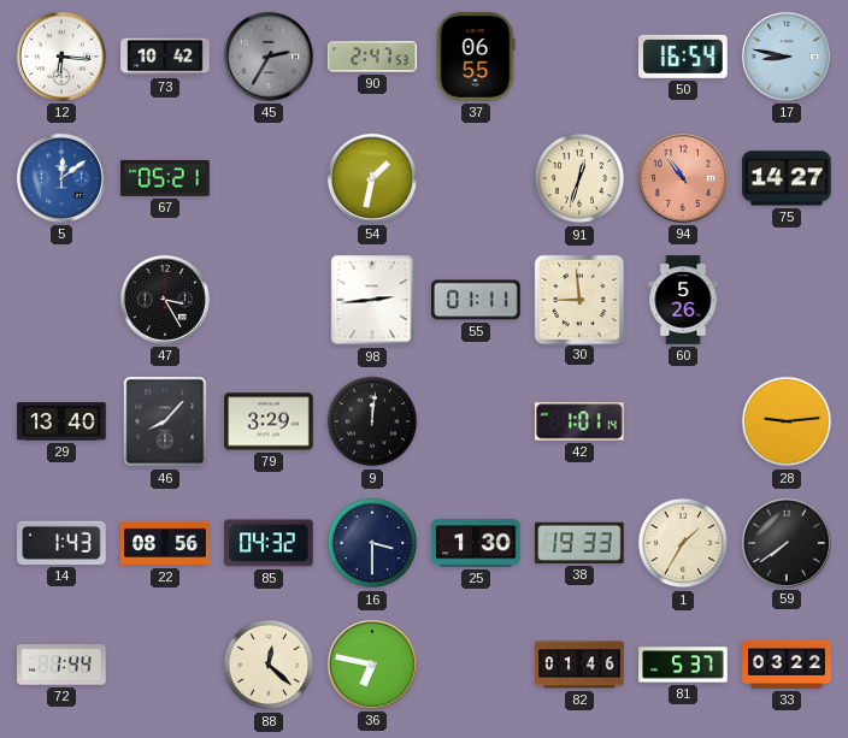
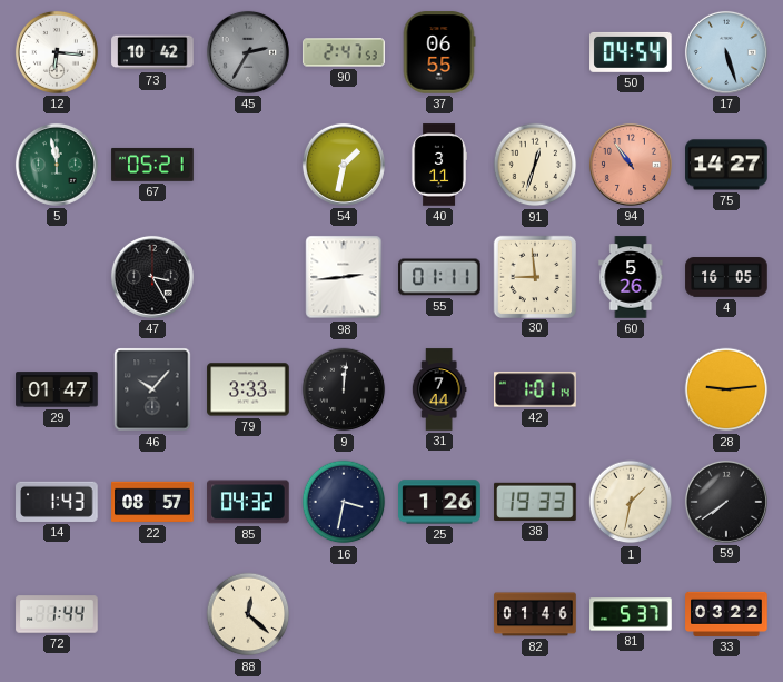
50: 16:54 -> 04:54
17: 8:47 -> 5:27
5: 12:09 -> 11:58
5 dial: blue -> green
40: none -> 3:11
4: none -> 16:05
29: 13:40 -> 01:47
46: 8:07 -> 10:07
79: 3:29 -> 3:33
31: none -> 7:44
22: 08:56 -> 08:57
16: 3:30 -> 3:32
25: 1:30 -> 1:26
1: 1:35 -> 1:32
36: 6:47 -> none
